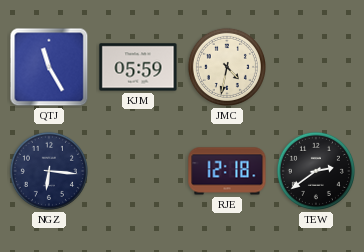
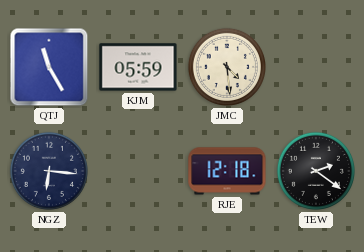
JMC: 4:32 -> 4:29
TEW: 2:39 -> 2:21
